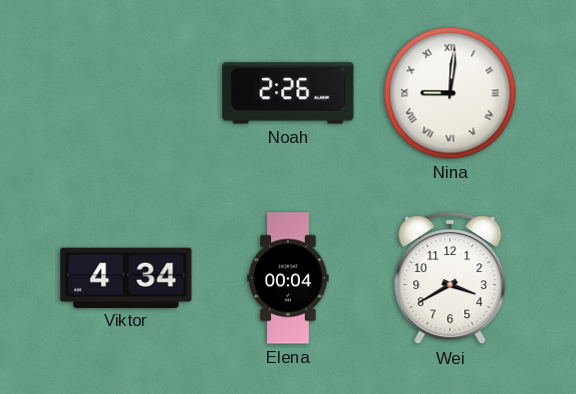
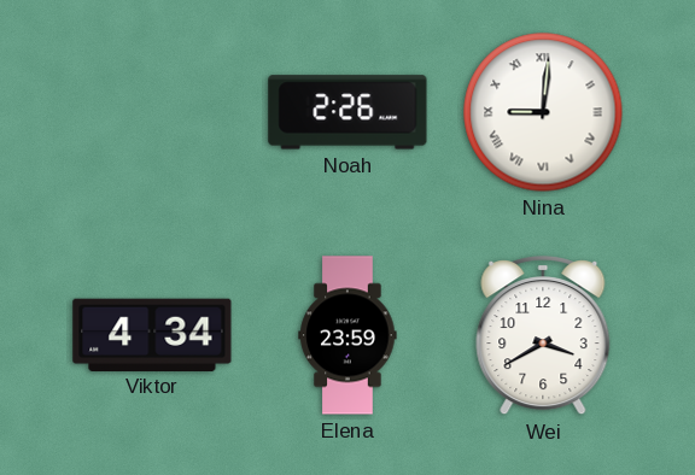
Elena: 00:04 -> 23:59
